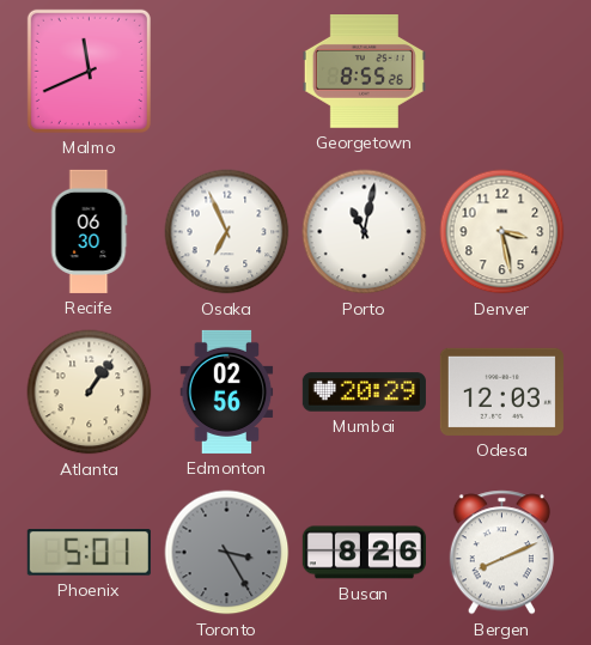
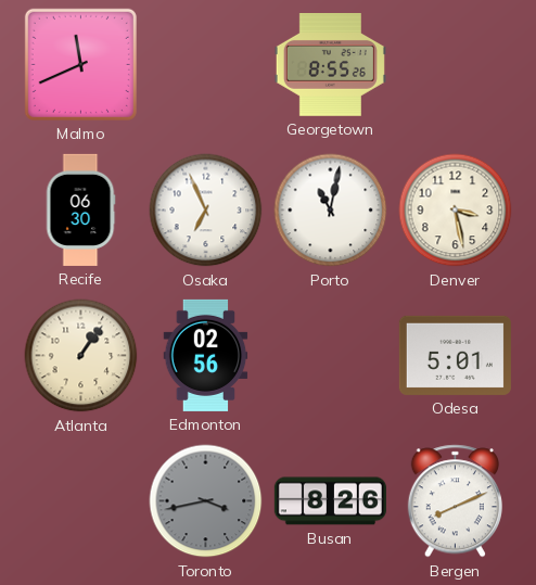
Mumbai: 20:29 -> none
Odesa: 12:03 -> 5:01
Phoenix: 5:01 -> none
Toronto: 3:25 -> 3:43
